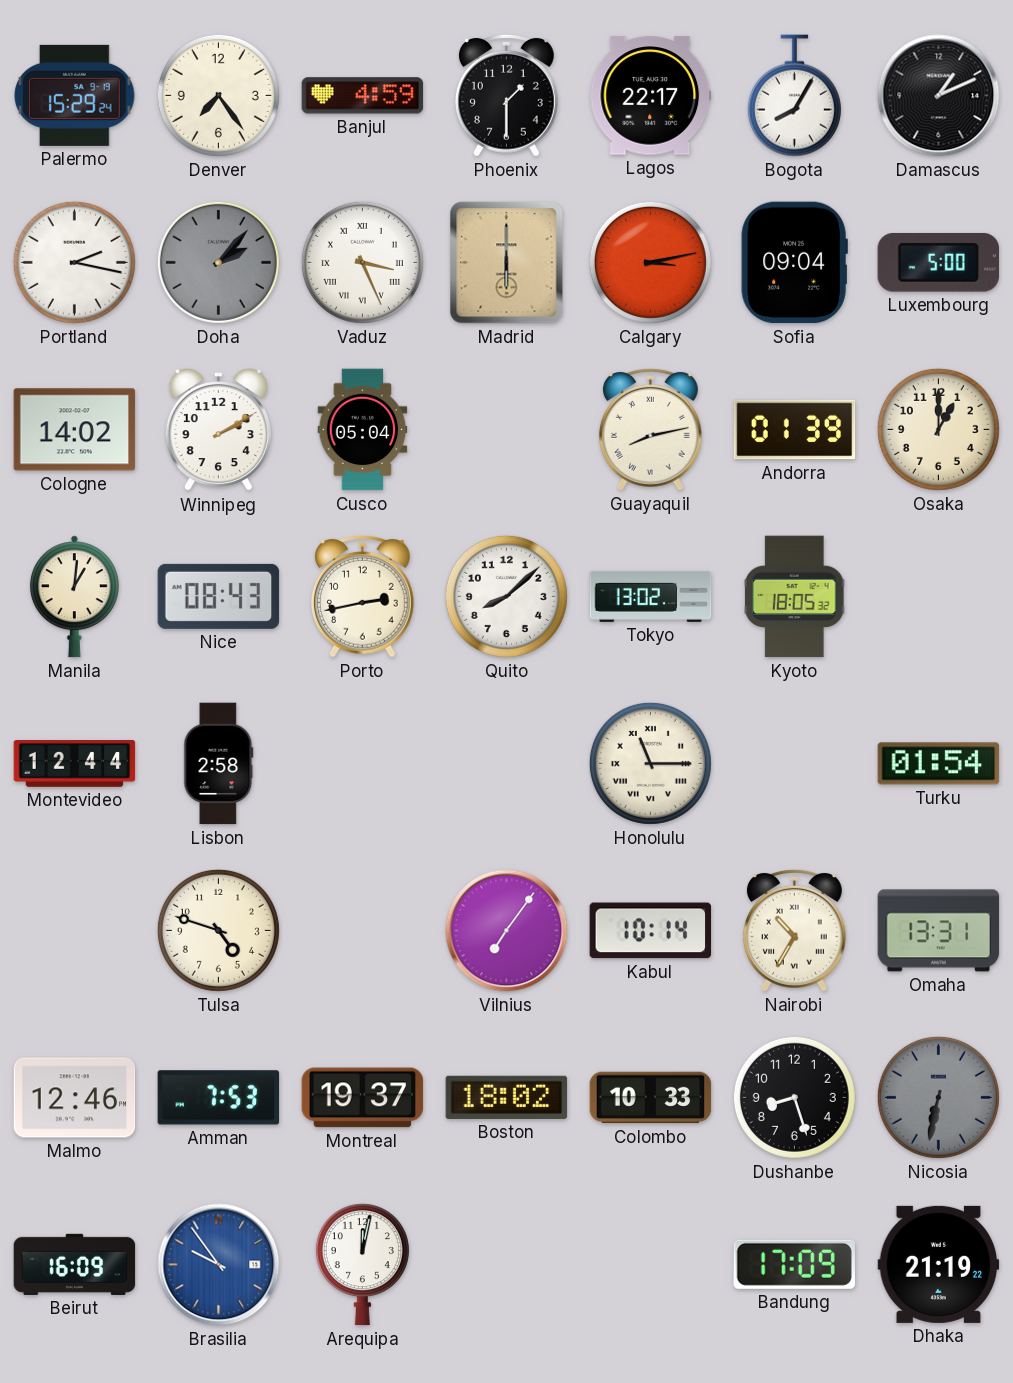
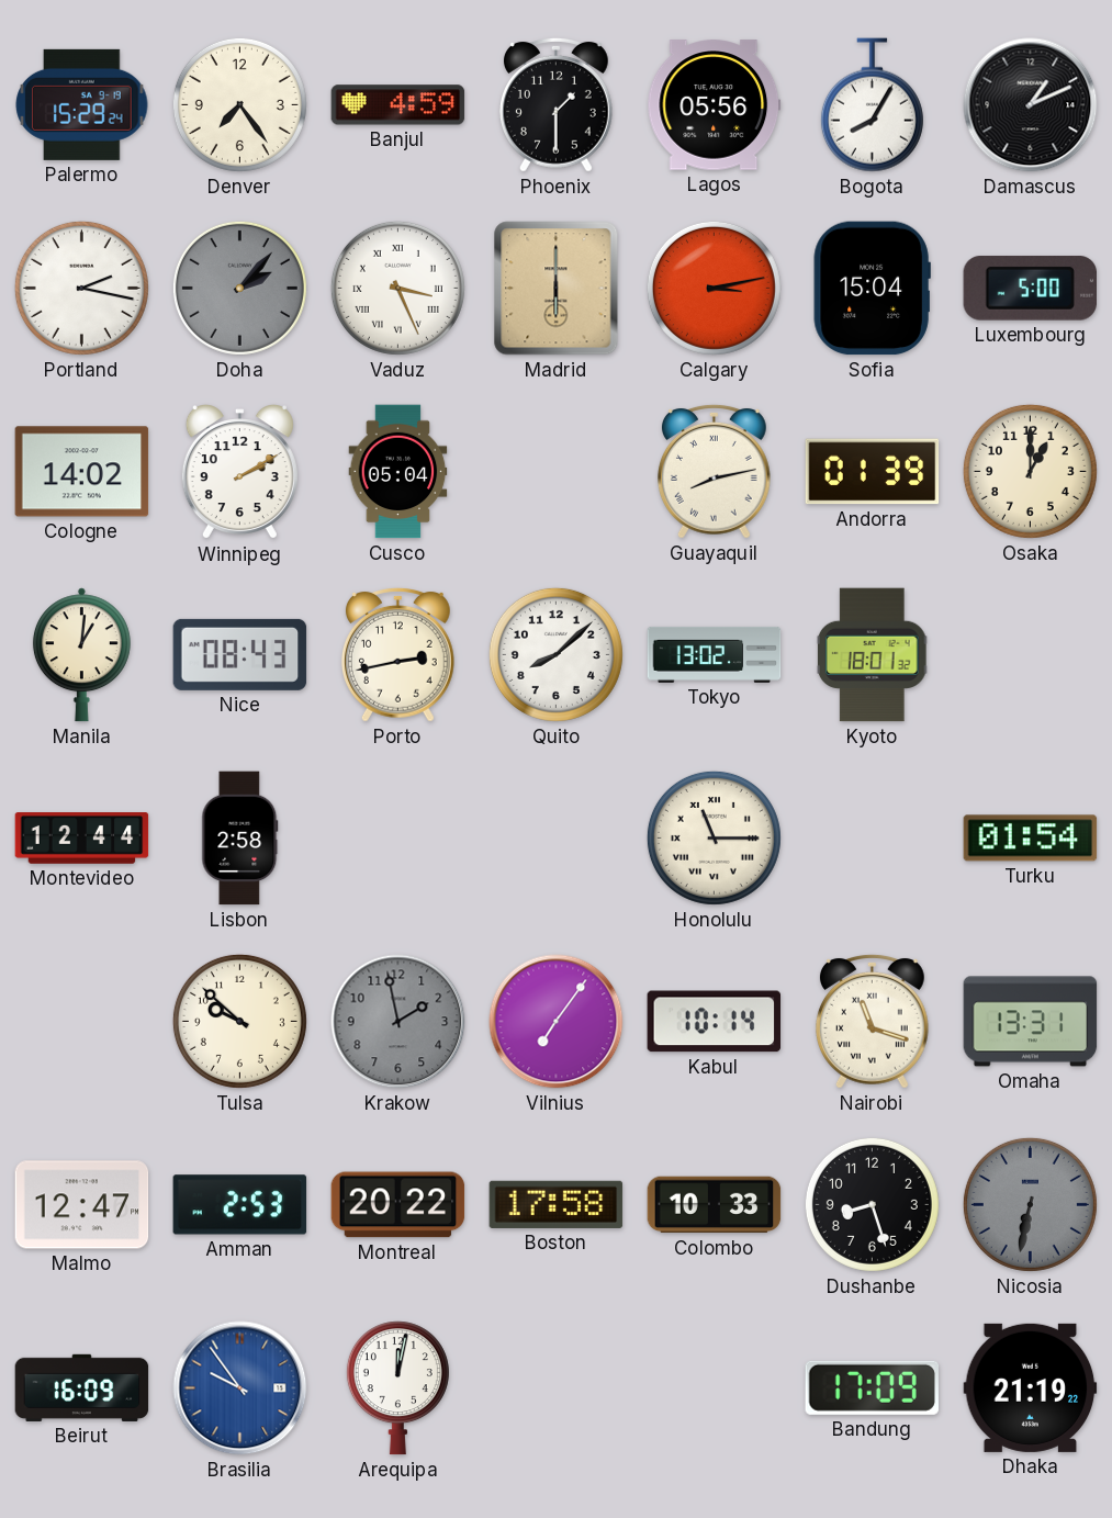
Lagos: 22:17 -> 05:56
Sofia: 09:04 -> 15:04
Kyoto: 18:05 -> 18:01
Tulsa: 4:48 -> 9:52
Krakow: none -> 1:58
Nairobi: 10:35 -> 11:18
Malmo: 12:46 -> 12:47
Amman: 7:53 -> 2:53
Montreal: 19:37 -> 20:22
Boston: 18:02 -> 17:58
